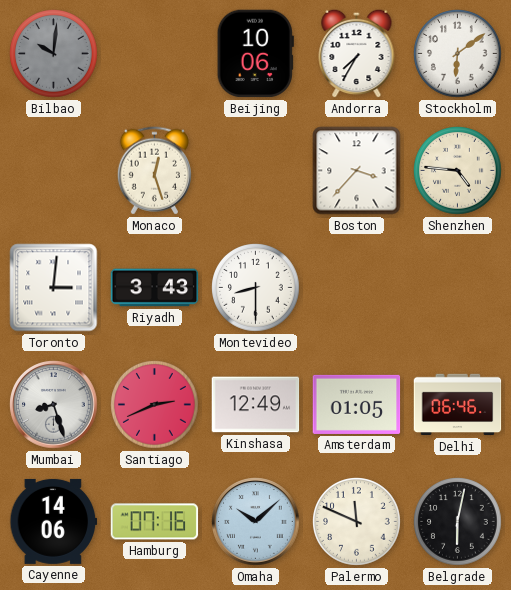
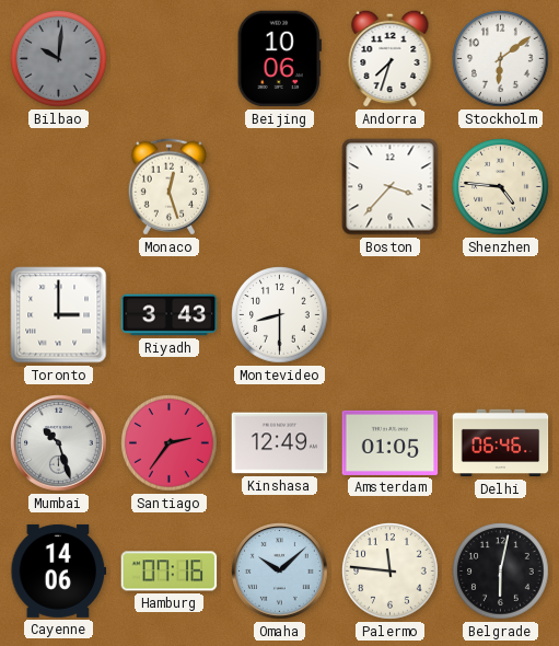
Andorra: 7:35 -> 7:33
Toronto: 3:01 -> 3:00
Mumbai: 8:27 -> 10:27
Santiago: 2:41 -> 2:36
Palermo: 11:49 -> 11:46
